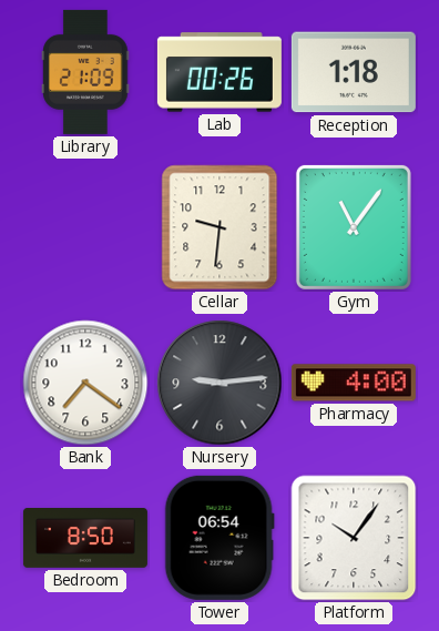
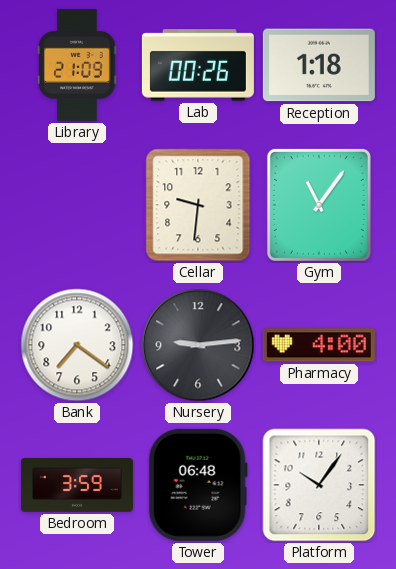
Bedroom: 8:50 -> 3:59
Tower: 06:54 -> 06:48
